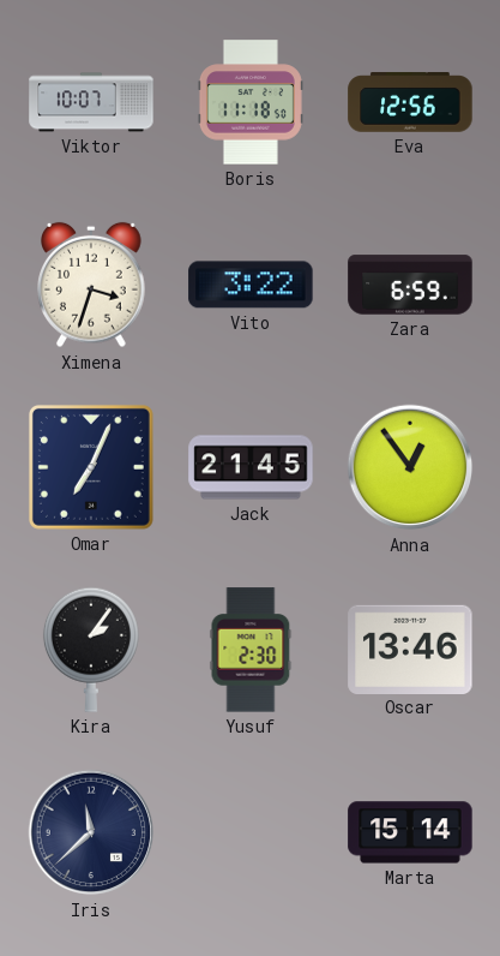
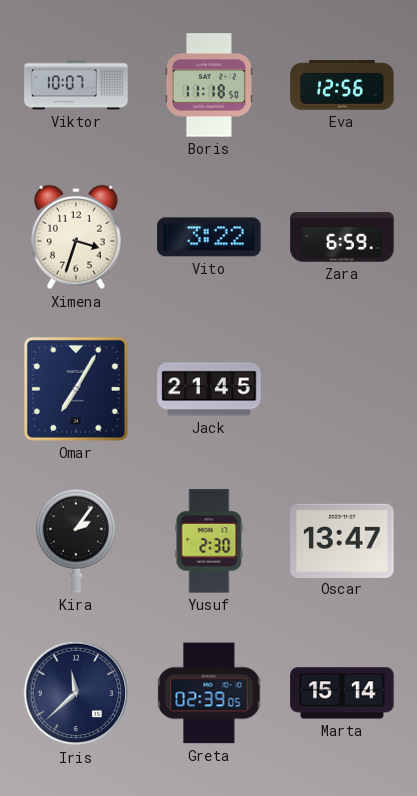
Omar: 7:04 -> 7:05
Anna: 12:54 -> none
Oscar: 13:46 -> 13:47
Greta: none -> 02:39
